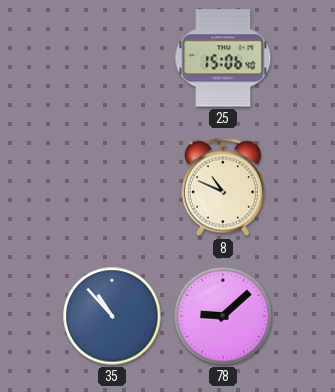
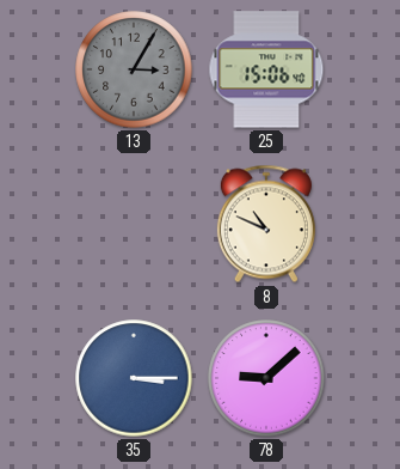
13: none -> 3:05
35: 10:53 -> 3:15
